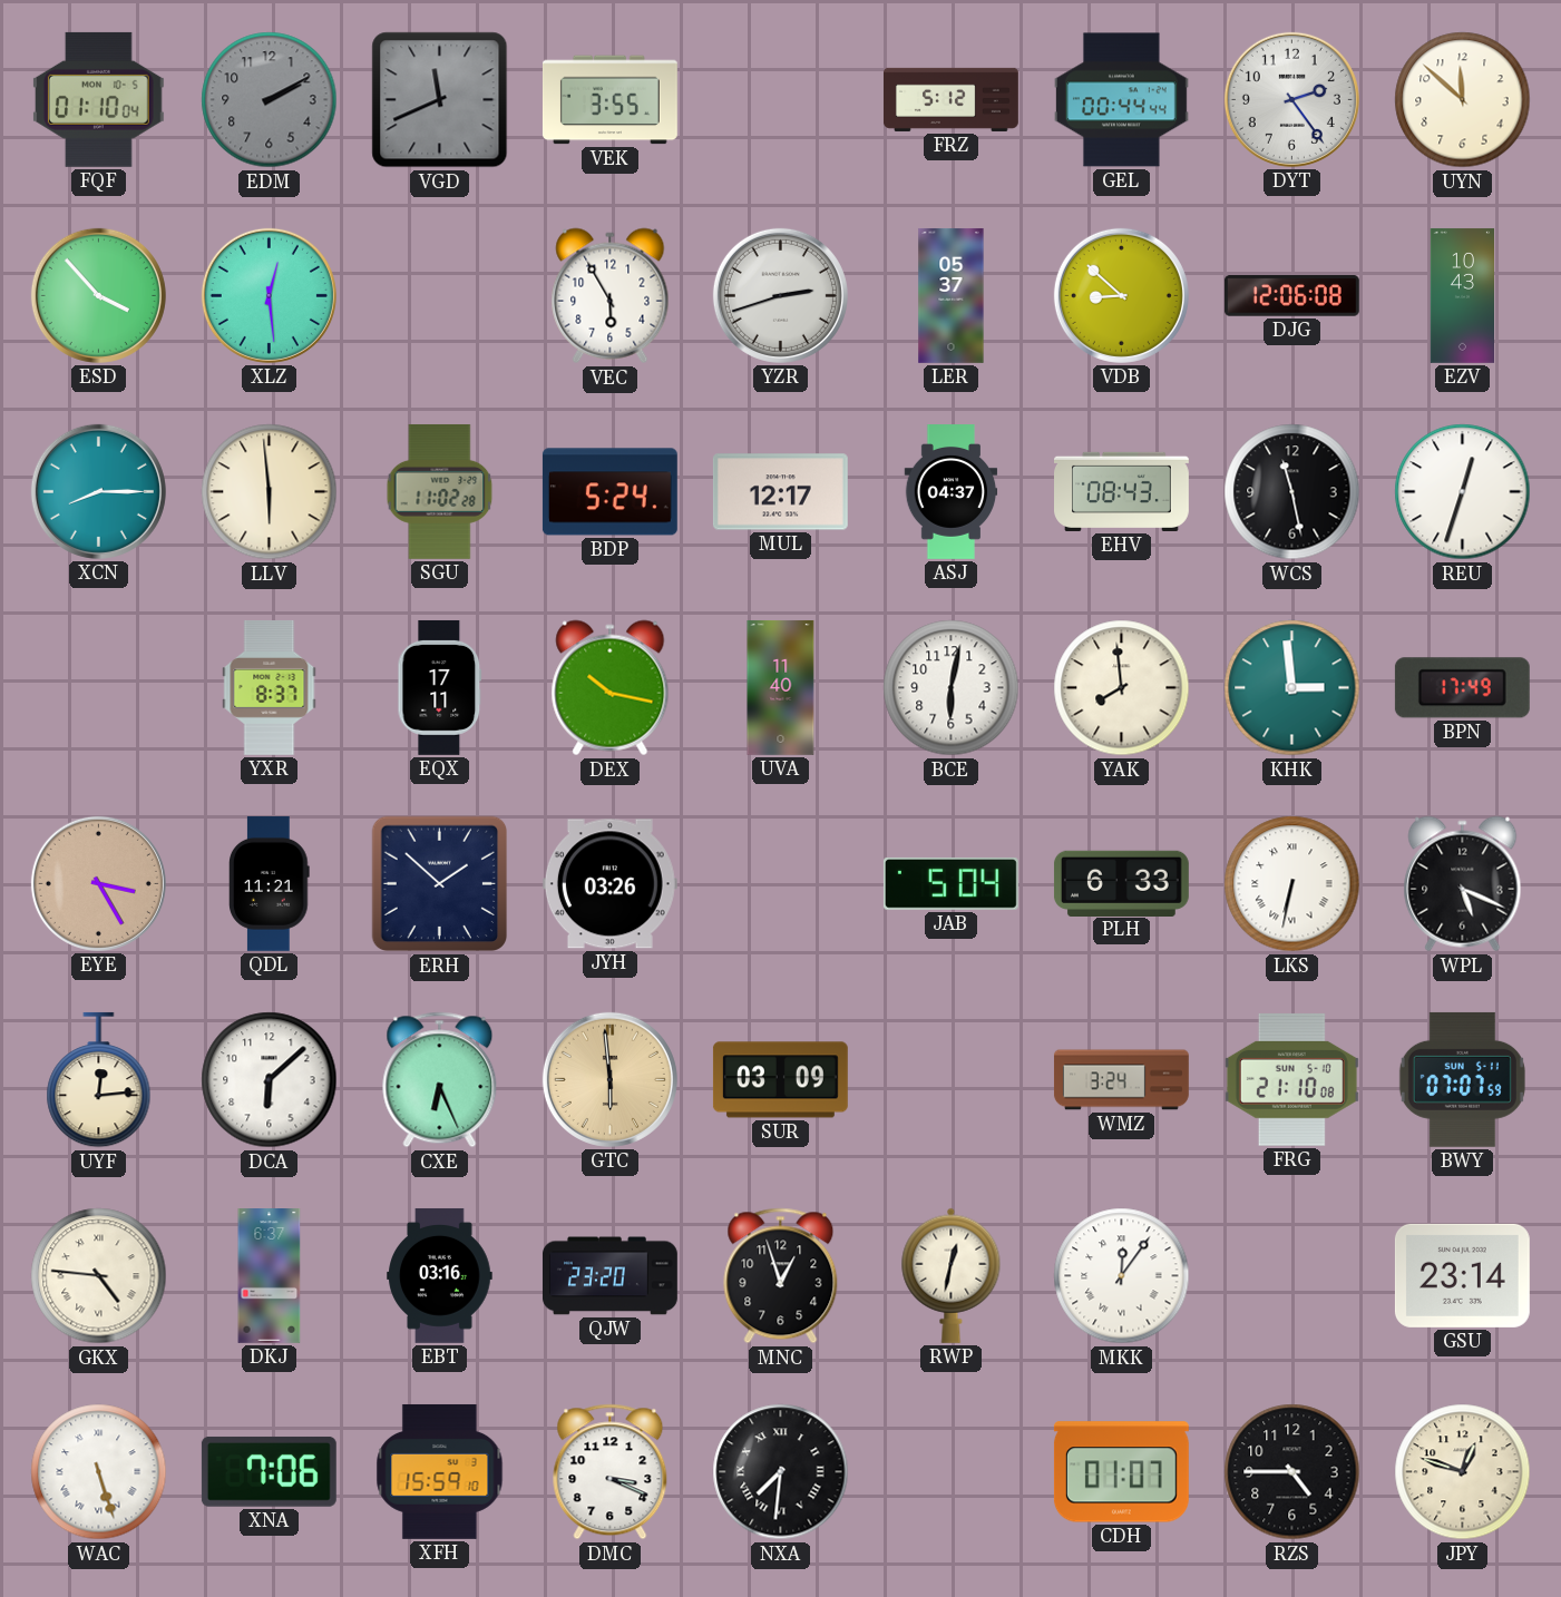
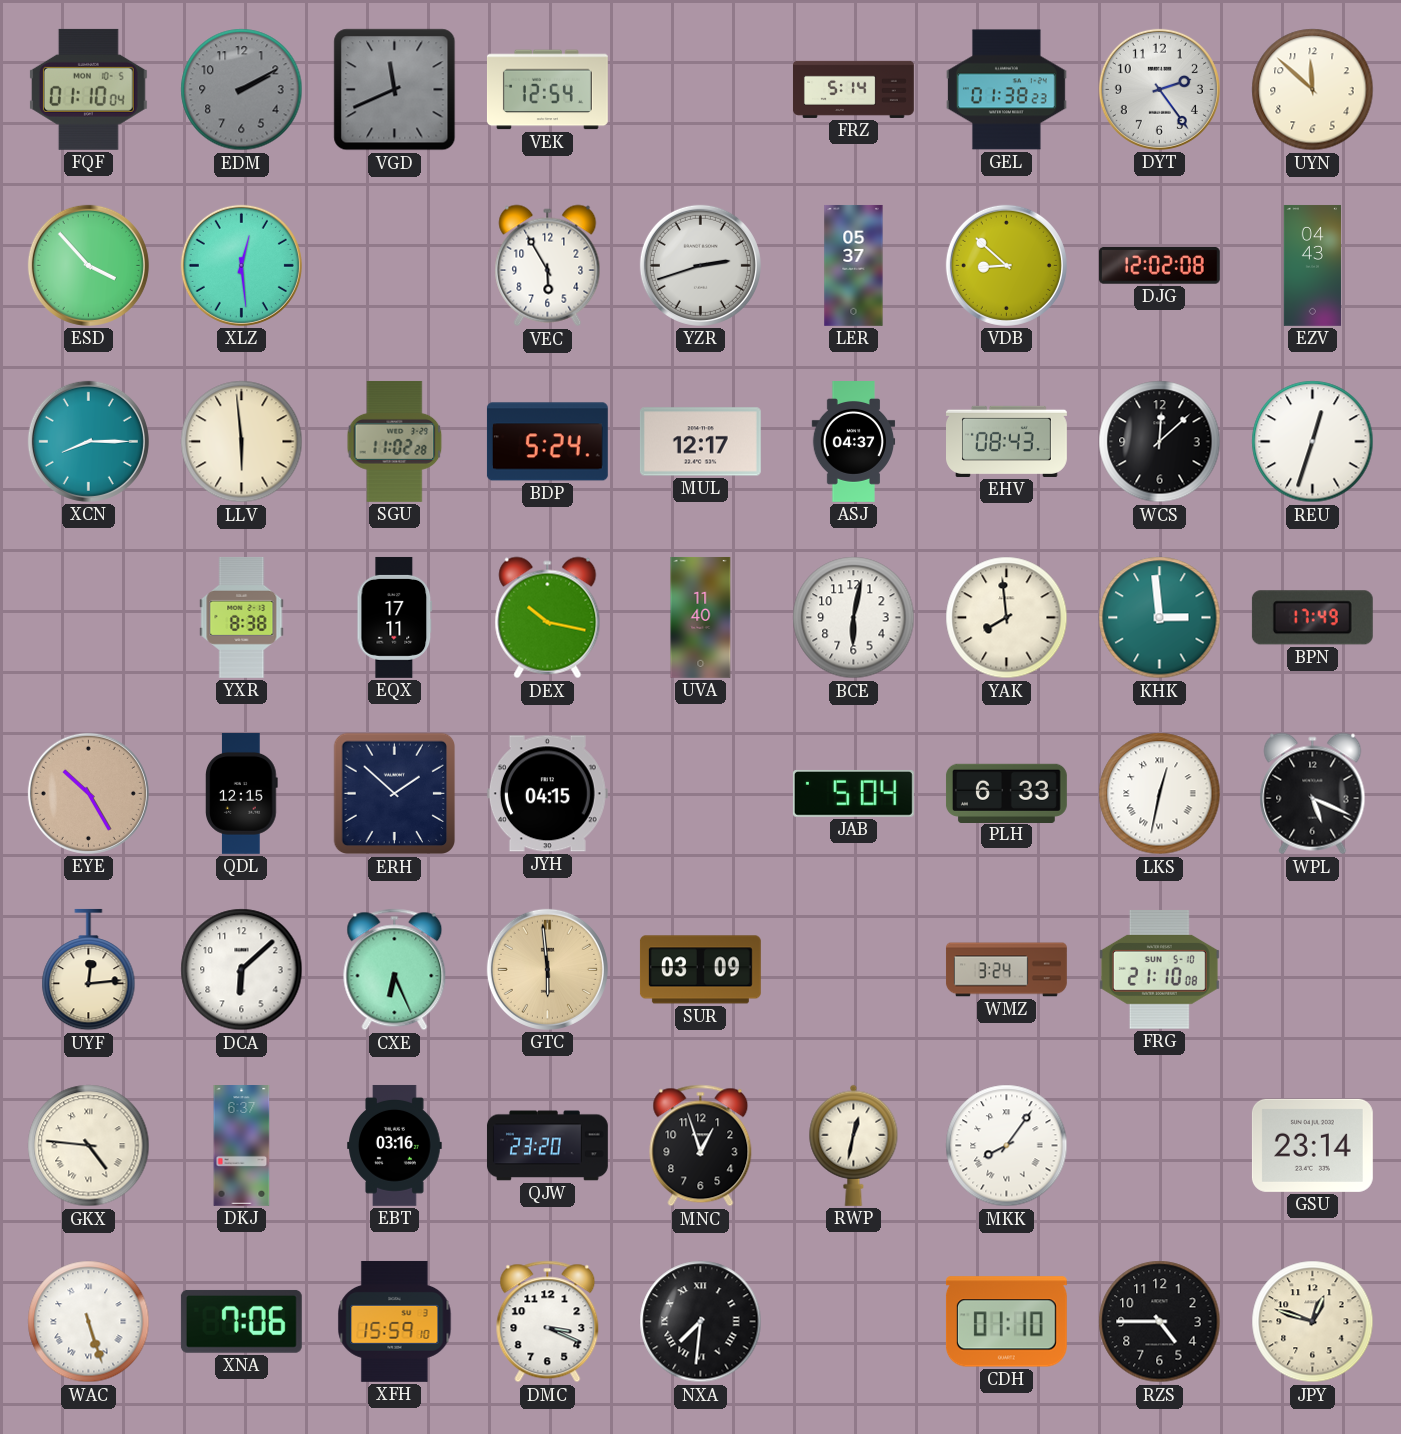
VEK: 3:55 -> 12:54
FRZ: 5:12 -> 5:14
GEL: 00:44 -> 01:38
DJG: 12:06 -> 12:02
EZV: 10:43 -> 04:43
WCS: 11:28 -> 12:08
YXR: 8:37 -> 8:38
EYE: 3:25 -> 10:25
QDL: 11:21 -> 12:15
JYH: 03:26 -> 04:15
LKS: 6:32 -> 12:32
BWY: 07:07 -> none
MKK: 12:06 -> 8:06
CDH: 01:07 -> 01:10
